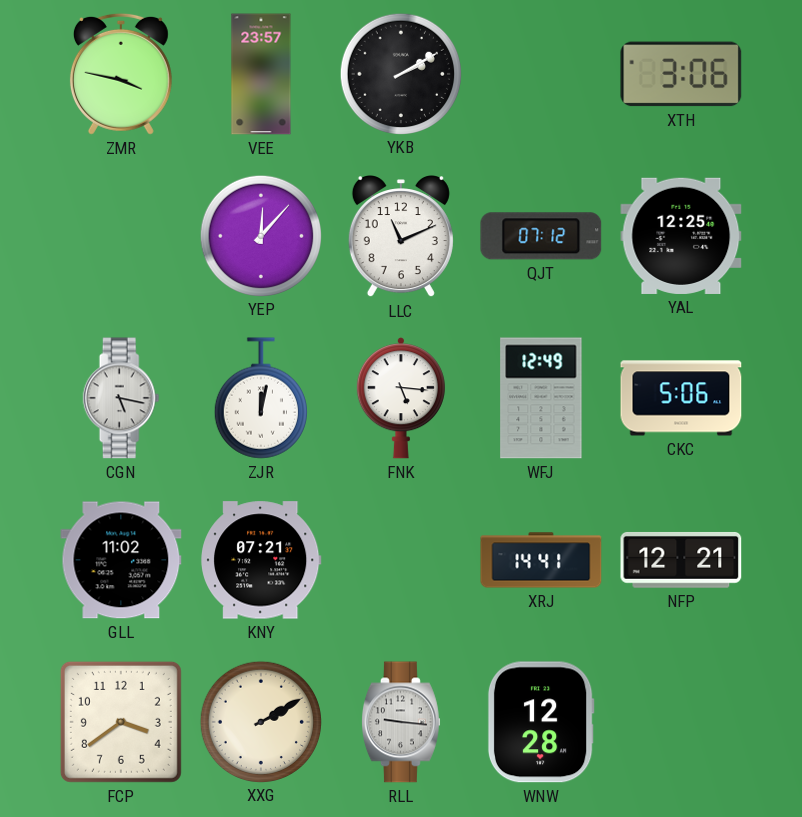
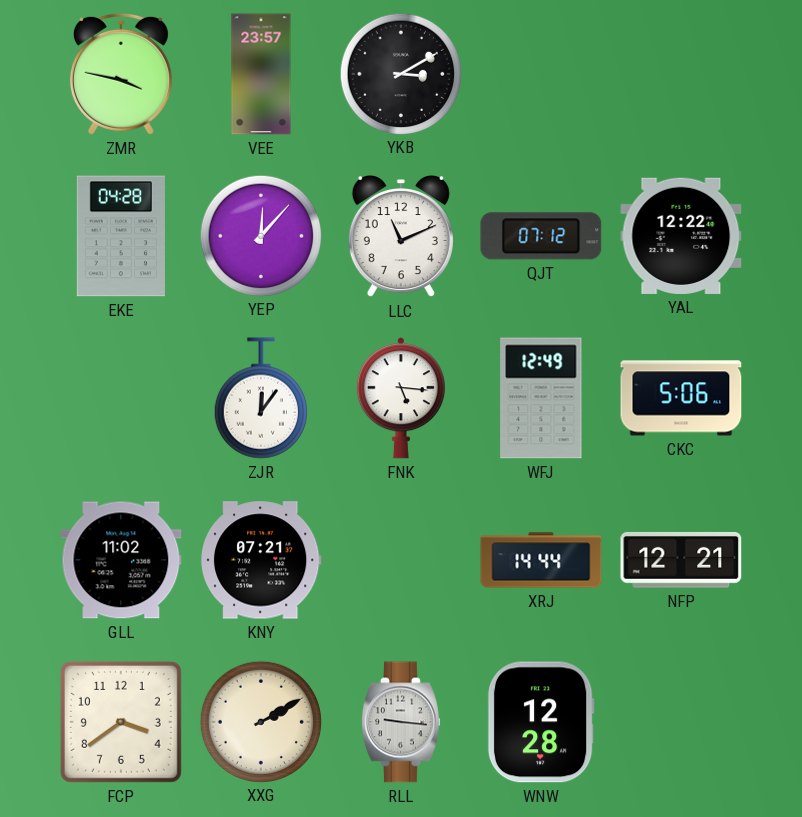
YKB: 2:10 -> 3:10
XTH: 3:06 -> none
EKE: none -> 04:28
YAL: 12:25 -> 12:22
CGN: 5:17 -> none
ZJR: 12:02 -> 12:06
XRJ: 14:41 -> 14:44
